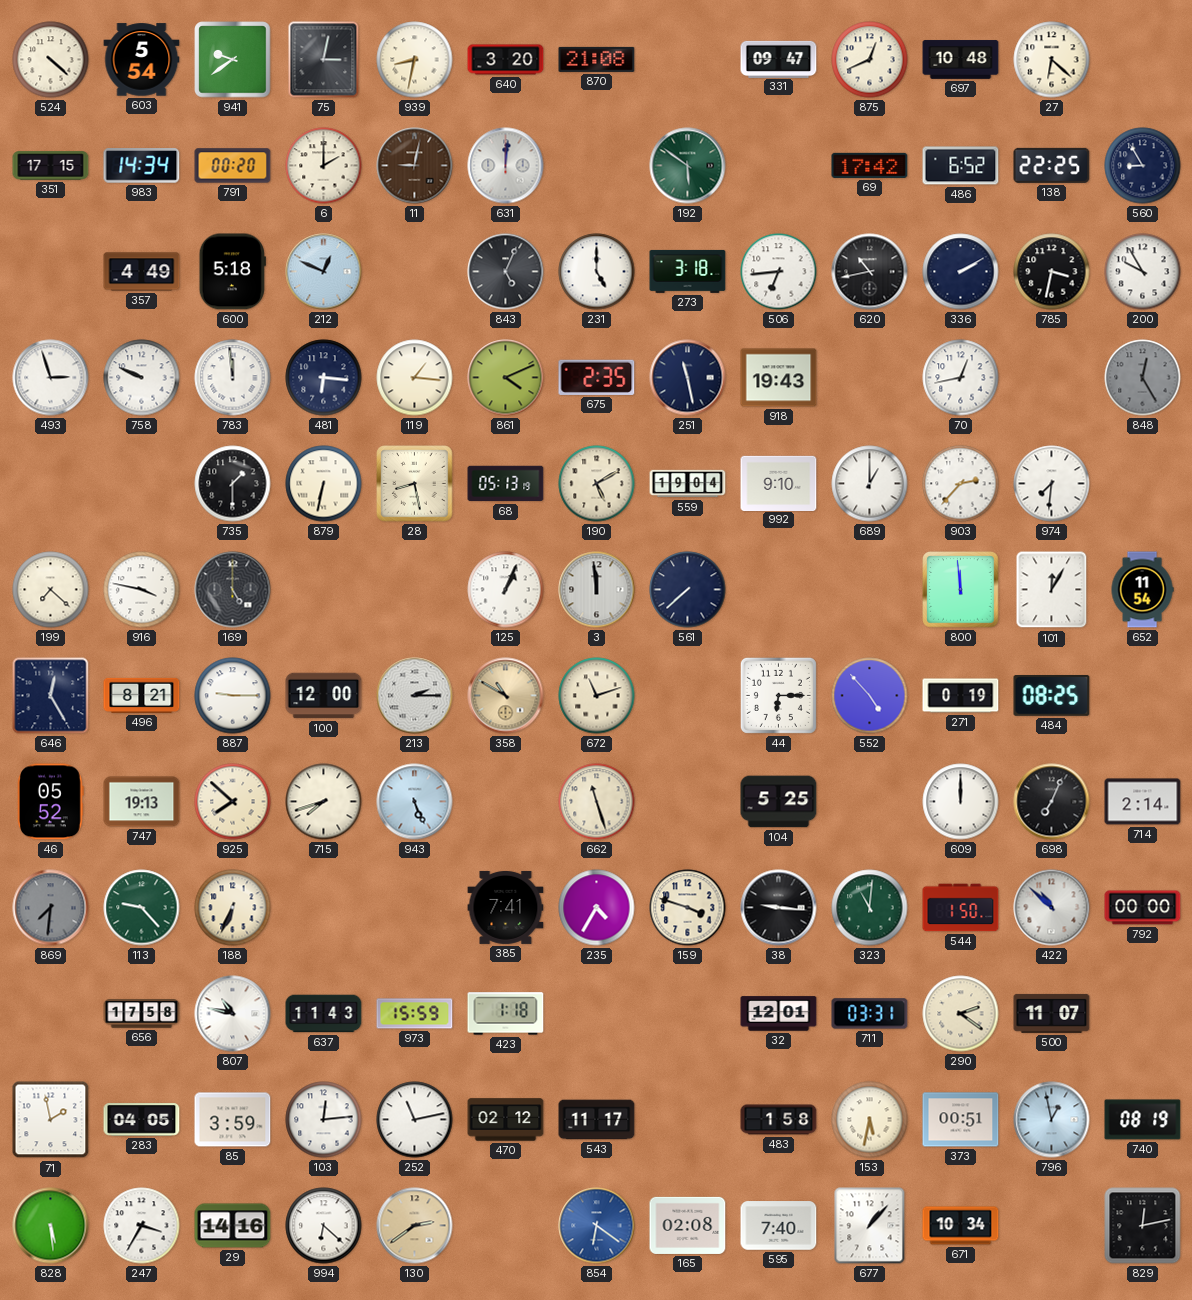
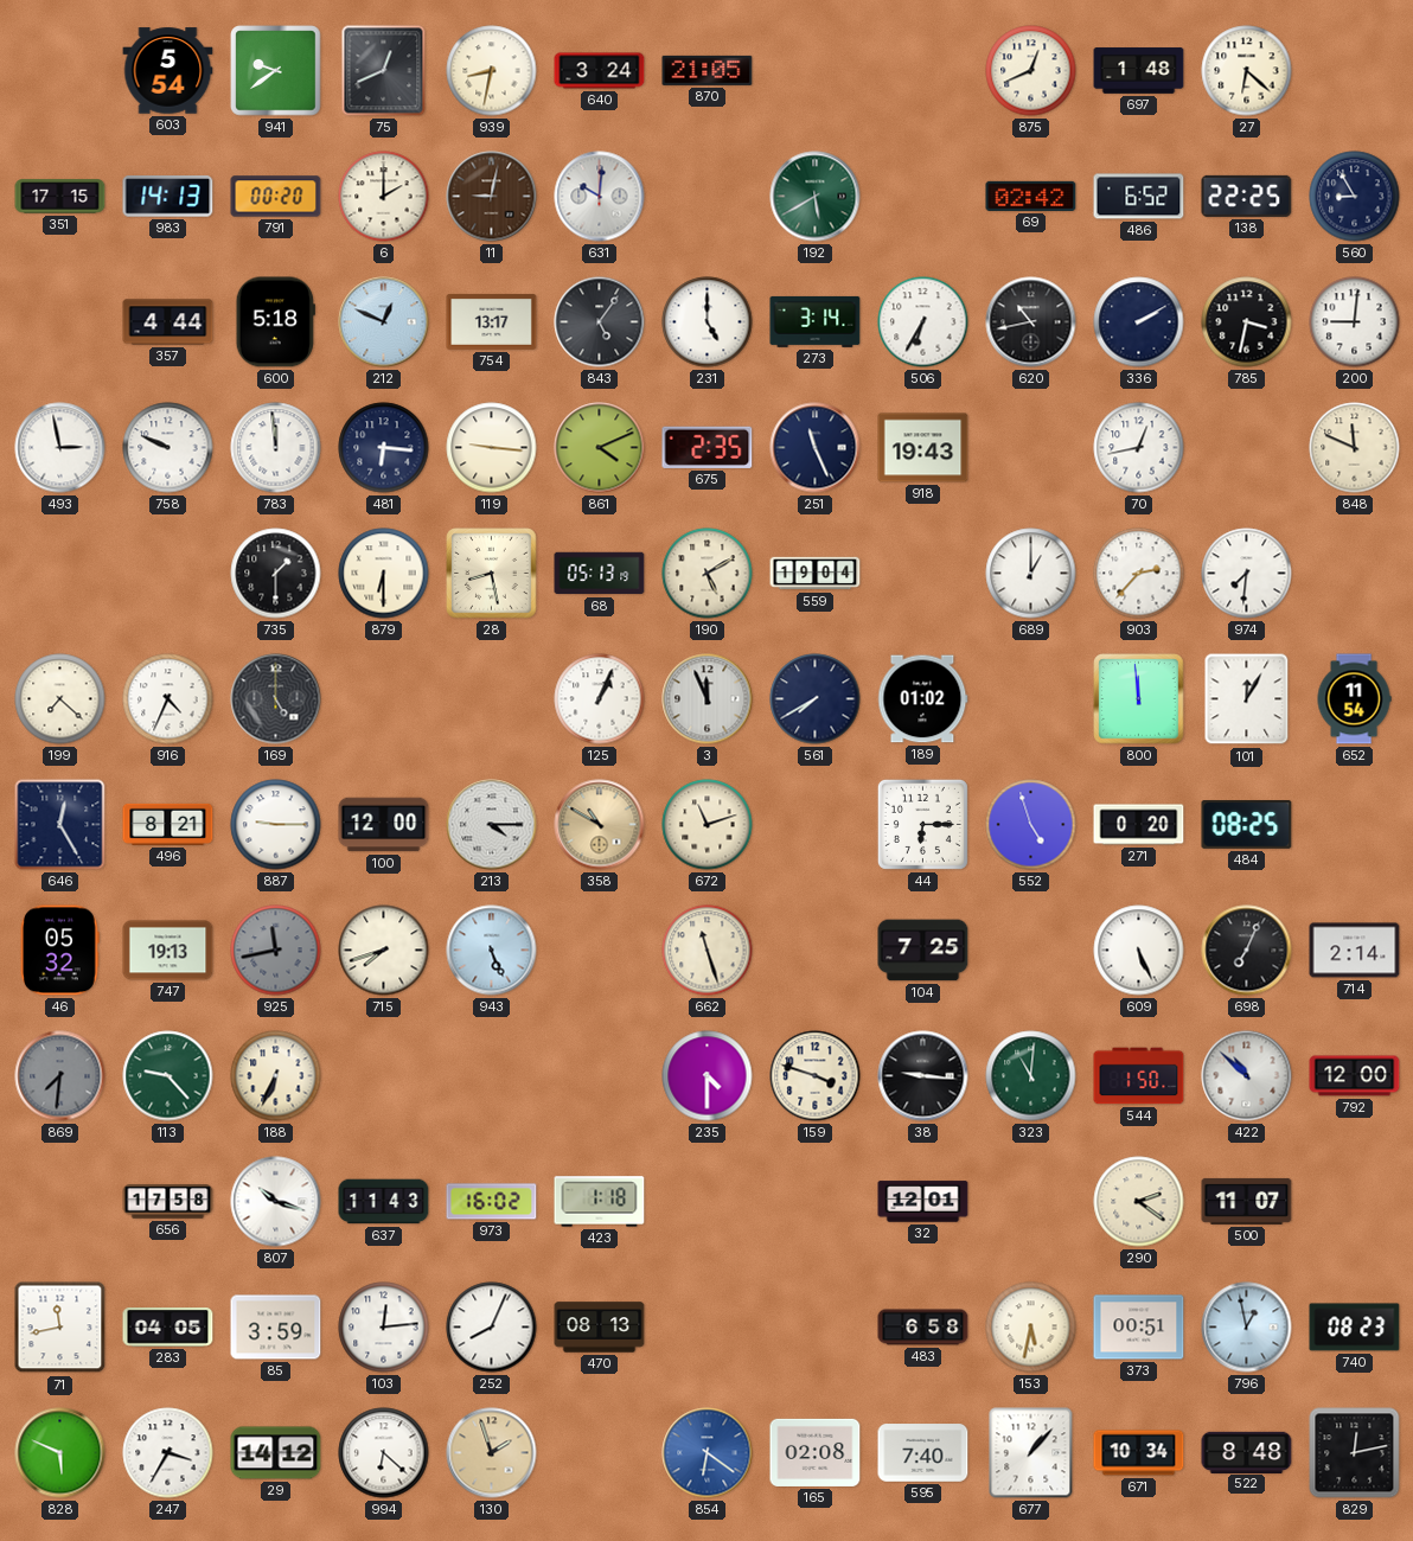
524: 4:22 -> none
75: 3:02 -> 12:41
640: 3:20 -> 3:24
870: 21:08 -> 21:05
331: 09:47 -> none
697: 10:48 -> 1:48
983: 14:34 -> 14:13
631: 12:01 -> 10:01
192: 5:51 -> 5:40
69: 17:42 -> 02:42
357: 4:49 -> 4:44
754: none -> 13:17
843: 5:04 -> 5:06
273: 3:18 -> 3:14
506: 6:44 -> 6:35
200: 9:55 -> 9:01
493: 2:57 -> 2:58
119: 1:16 -> 9:16
251: 11:28 -> 11:26
848: 12:25 -> 11:49
848 dial: grey -> cream
879: 6:32 -> 6:30
992: 9:10 -> none
916: 3:47 -> 4:34
3: 11:59 -> 11:56
561: 7:38 -> 7:40
189: none -> 01:02
213: 2:15 -> 4:15
552: 4:53 -> 4:57
271: 0:19 -> 0:20
46: 05:52 -> 05:32
925: 7:52 -> 11:43
925 dial: cream -> grey
104: 5:25 -> 7:25
609: 12:00 -> 5:26
385: 7:41 -> none
235: 4:35 -> 4:30
792: 00:00 -> 12:00
807: 10:47 -> 10:18
973: 15:59 -> 16:02
711: 03:31 -> none
71: 1:58 -> 11:43
252: 11:13 -> 8:04
470: 02:12 -> 08:13
543: 11:17 -> none
483: 1:58 -> 6:58
740: 08:19 -> 08:23
828: 5:29 -> 5:49
29: 14:16 -> 14:12
130: 2:39 -> 1:57
522: none -> 8:48
